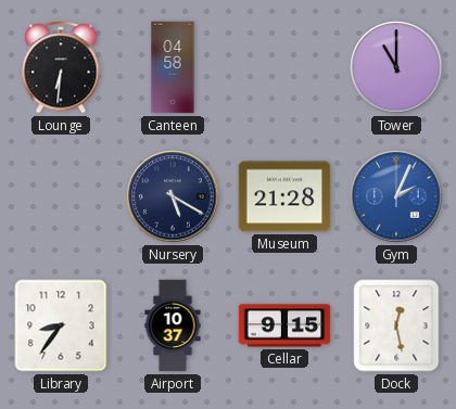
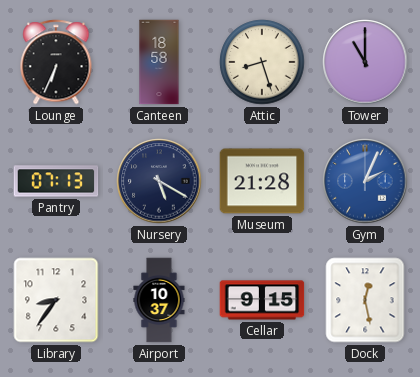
Lounge: 6:31 -> 6:34
Canteen: 04:58 -> 18:58
Attic: none -> 8:27
Pantry: none -> 07:13
